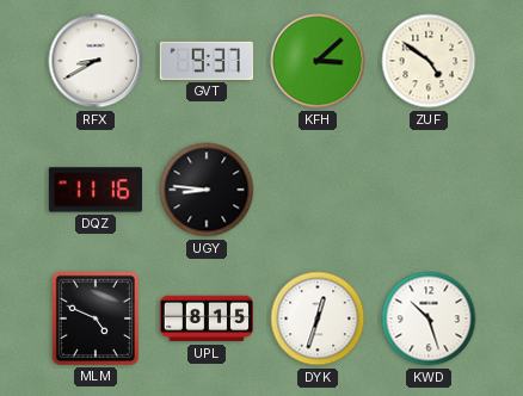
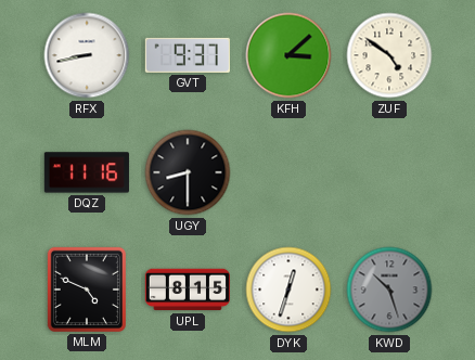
RFX: 8:40 -> 8:43
UGY: 8:46 -> 8:30
KWD dial: white -> grey
